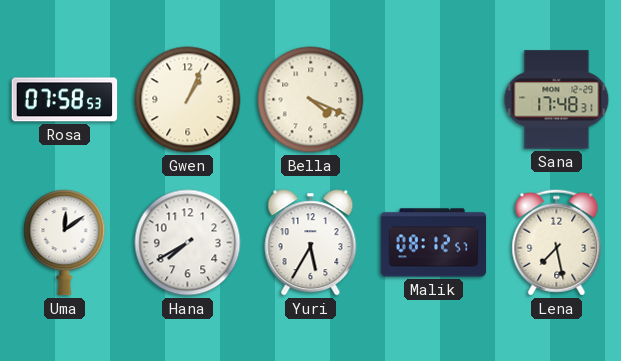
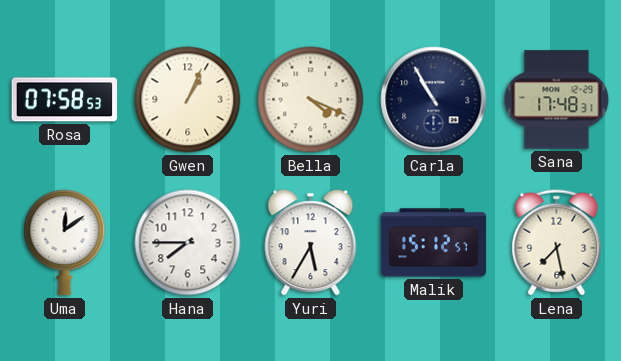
Carla: none -> 10:55
Hana: 7:40 -> 7:45
Malik: 08:12 -> 15:12
